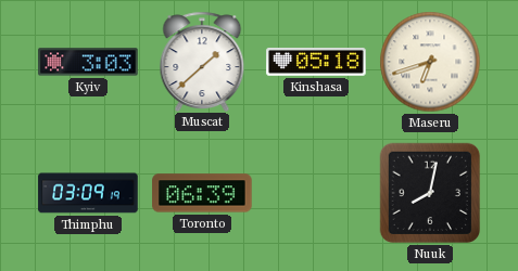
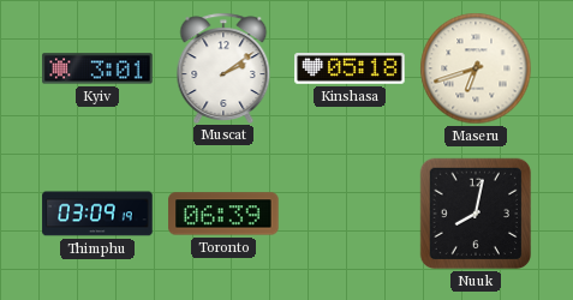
Kyiv: 3:03 -> 3:01
Muscat: 1:38 -> 2:09
